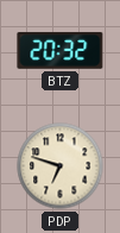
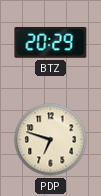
BTZ: 20:32 -> 20:29
